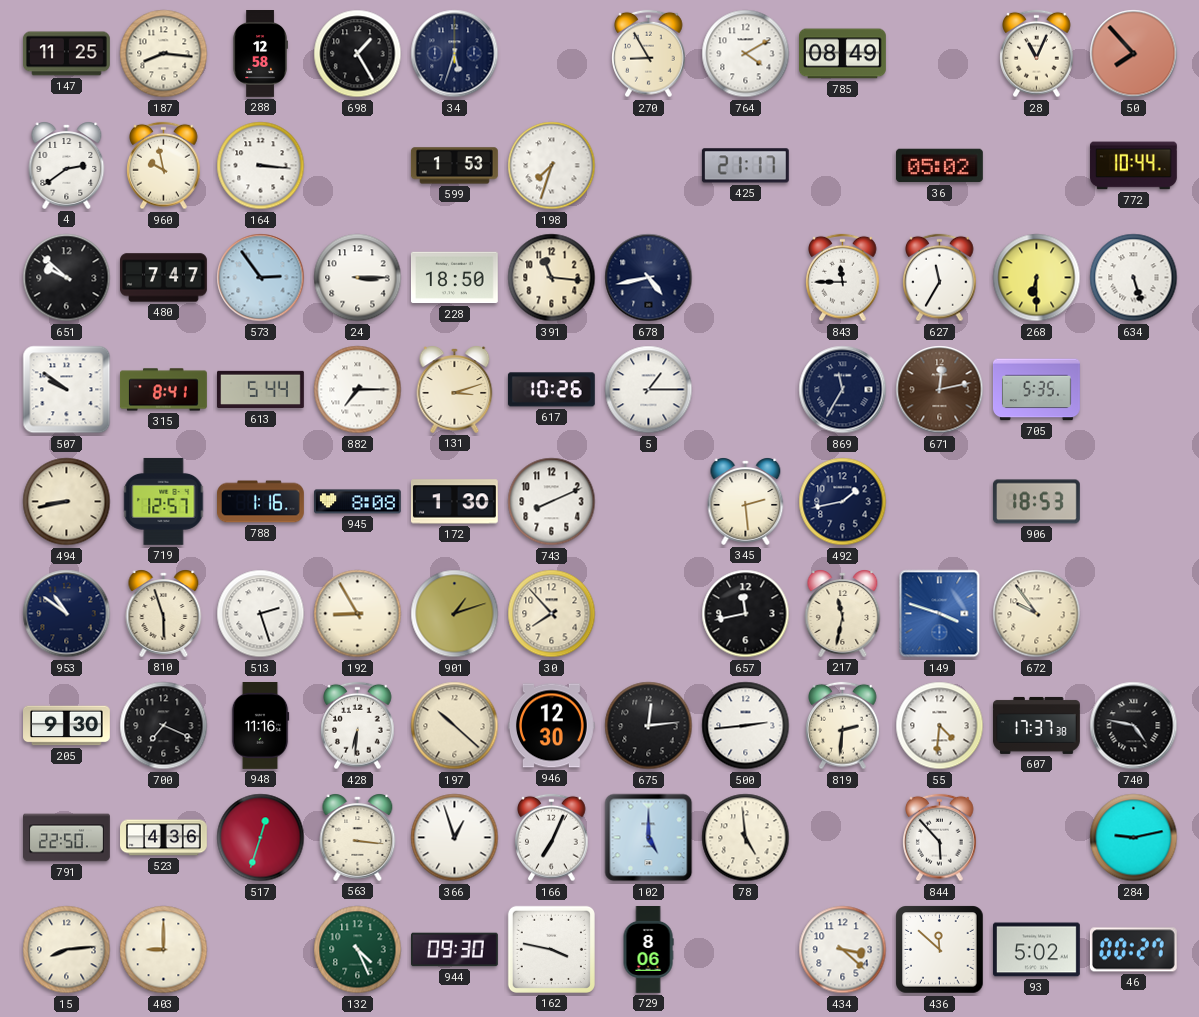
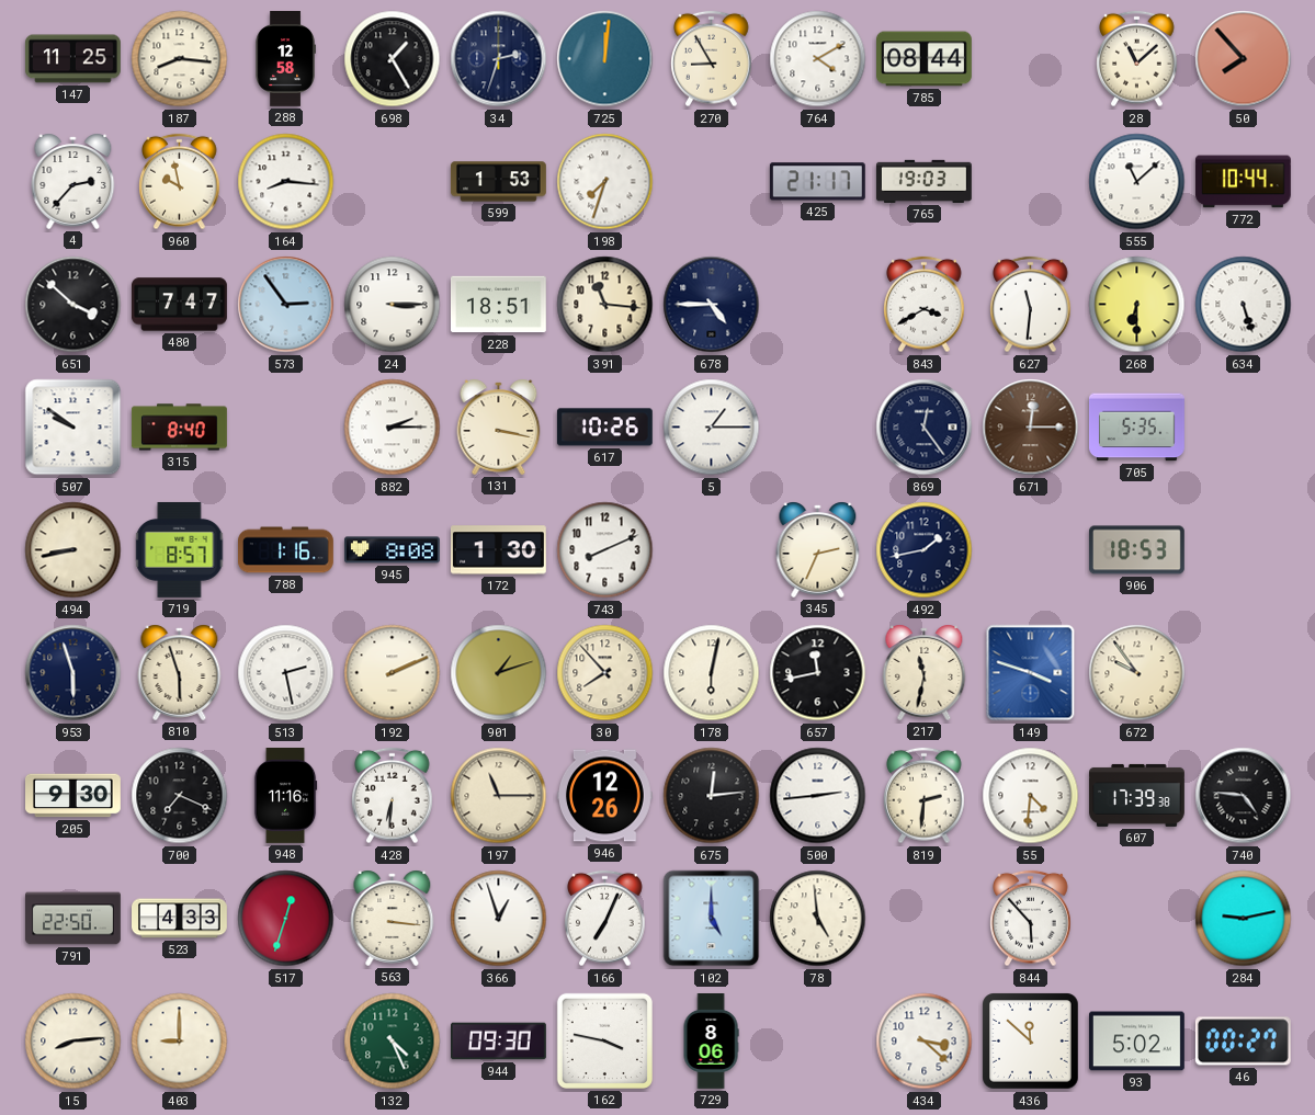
34: 5:33 -> 2:33
725: none -> 12:01
785: 08:49 -> 08:44
28: 11:04 -> 11:08
4: 2:39 -> 2:37
164: 3:16 -> 8:16
765: none -> 19:03
36: 05:02 -> none
555: none -> 11:08
651: 9:52 -> 3:52
228: 18:50 -> 18:51
678: 4:43 -> 4:45
843: 11:45 -> 3:40
627: 11:35 -> 11:31
315: 8:41 -> 8:40
613: 5:44 -> none
882: 7:15 -> 2:15
131: 3:12 -> 3:17
869: 11:35 -> 12:24
671: 12:13 -> 12:15
719: 12:57 -> 8:57
345: 2:29 -> 2:34
953: 10:51 -> 5:57
513: 2:27 -> 2:28
192: 8:55 -> 2:11
178: none -> 6:02
197: 10:22 -> 11:15
946: 12:30 -> 12:26
607: 17:37 -> 17:39
740: 4:47 -> 4:46
523: 4:36 -> 4:33
